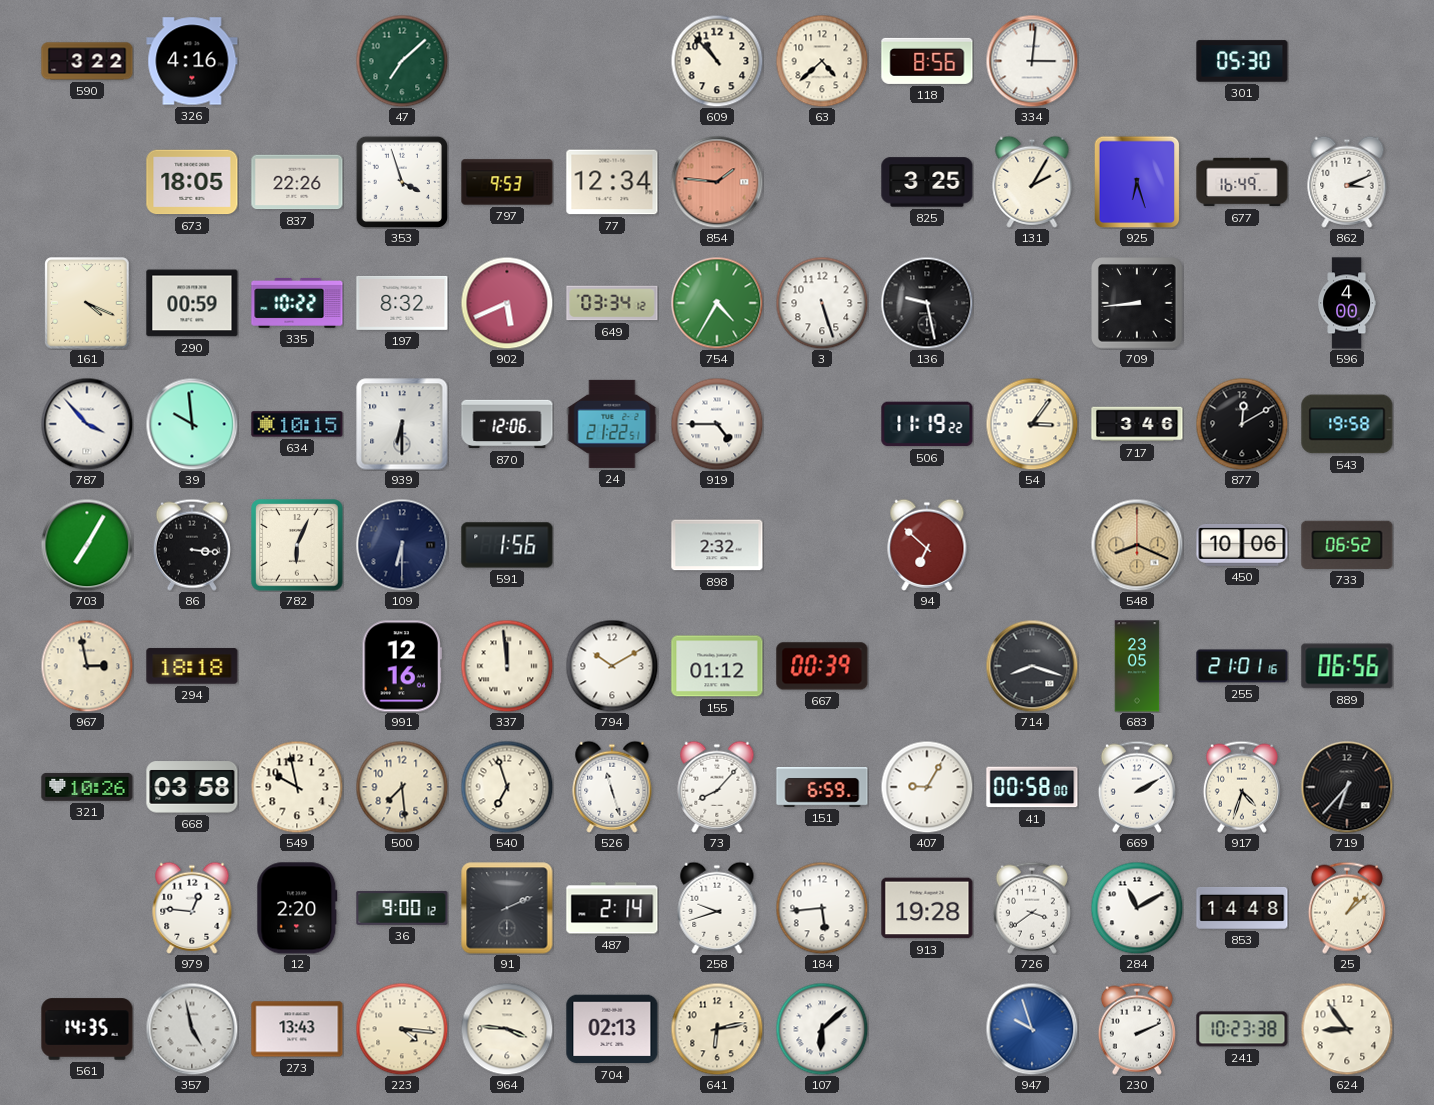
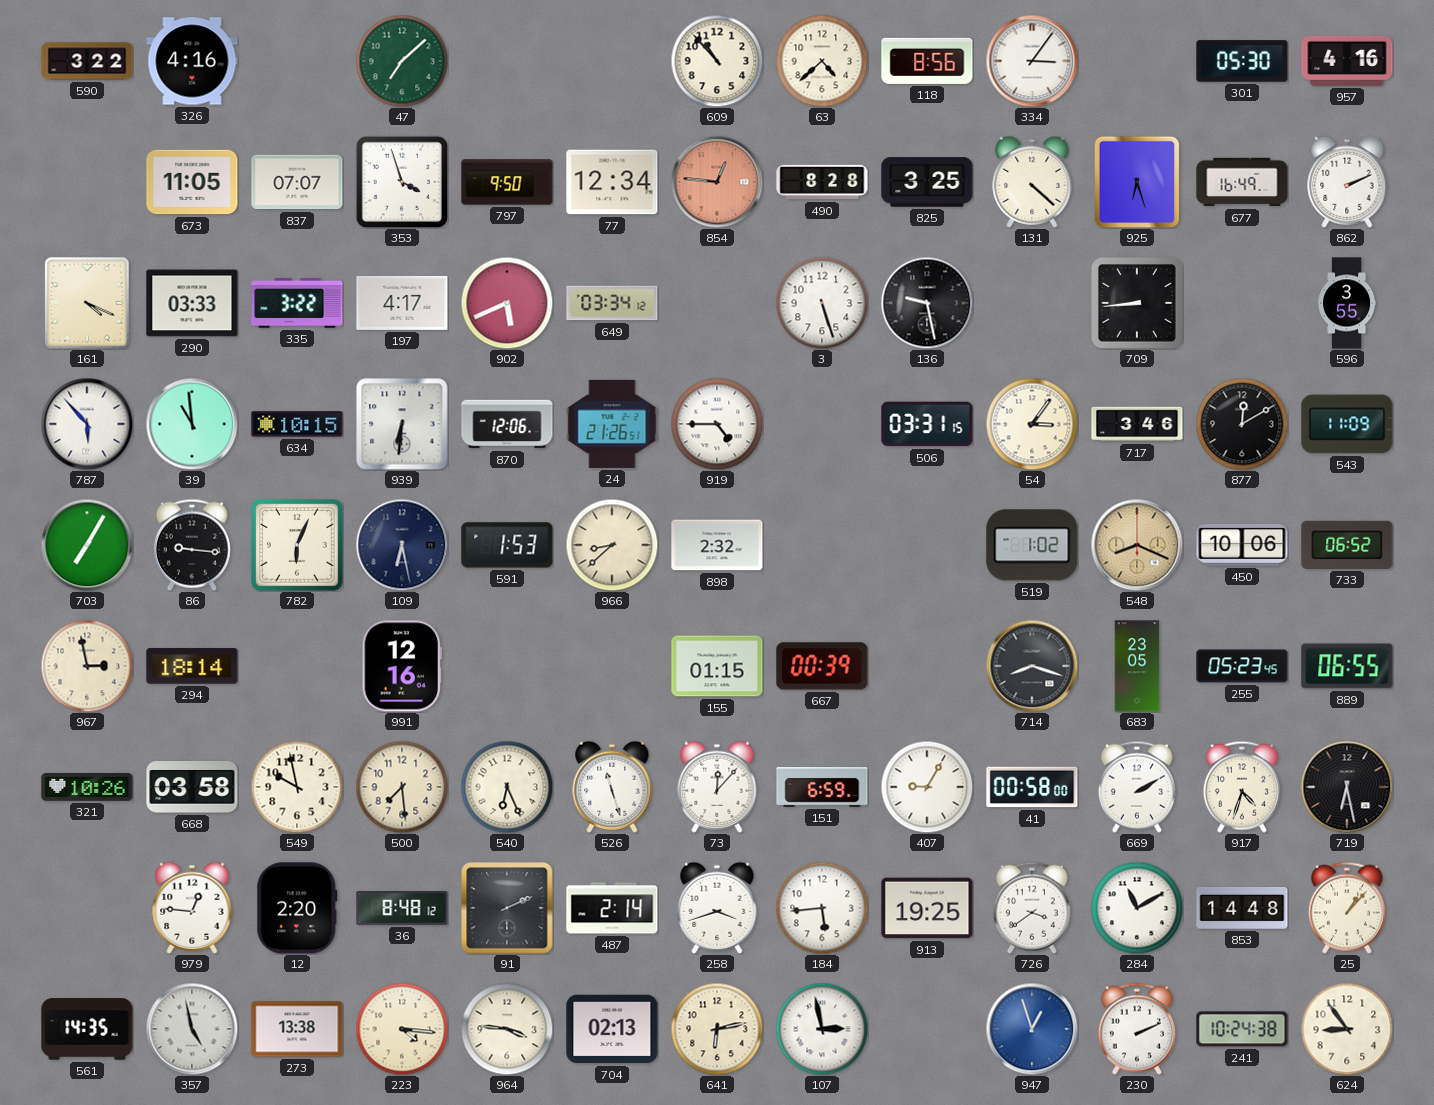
334: 3:01 -> 3:06
957: none -> 4:16
673: 18:05 -> 11:05
837: 22:26 -> 07:07
797: 9:53 -> 9:50
854: 1:46 -> 12:46
490: none -> 8:28
131: 2:05 -> 4:22
862: 3:11 -> 2:11
290: 00:59 -> 03:33
335: 10:22 -> 3:22
197: 8:32 -> 4:17
754: 4:35 -> none
596: 4:00 -> 3:55
787: 3:53 -> 5:53
39: 9:59 -> 10:59
939: 6:30 -> 6:31
24: 21:22 -> 21:26
506: 11:19 -> 03:31
543: 19:58 -> 11:09
86: 3:16 -> 9:16
109: 6:30 -> 6:28
591: 1:56 -> 1:53
966: none -> 8:38
94: 6:52 -> none
519: none -> 1:02
294: 18:18 -> 18:14
337: 11:59 -> none
794: 10:10 -> none
155: 01:12 -> 01:15
255: 21:01 -> 05:23
889: 06:56 -> 06:55
540: 6:57 -> 6:26
73: 8:07 -> 12:07
719: 6:37 -> 6:28
36: 9:00 -> 8:48
258: 9:42 -> 3:42
913: 19:28 -> 19:25
25: 1:08 -> 1:07
273: 13:43 -> 13:38
107: 6:08 -> 2:58
947: 9:57 -> 12:57
241: 10:23 -> 10:24
